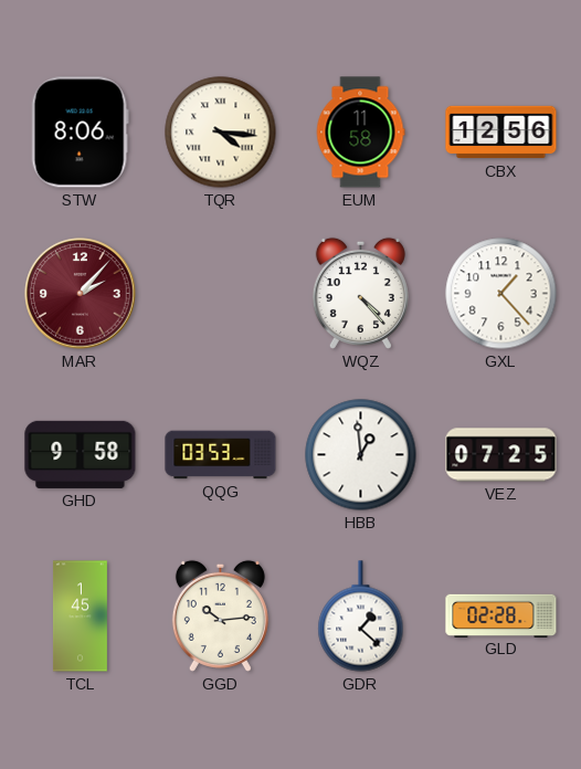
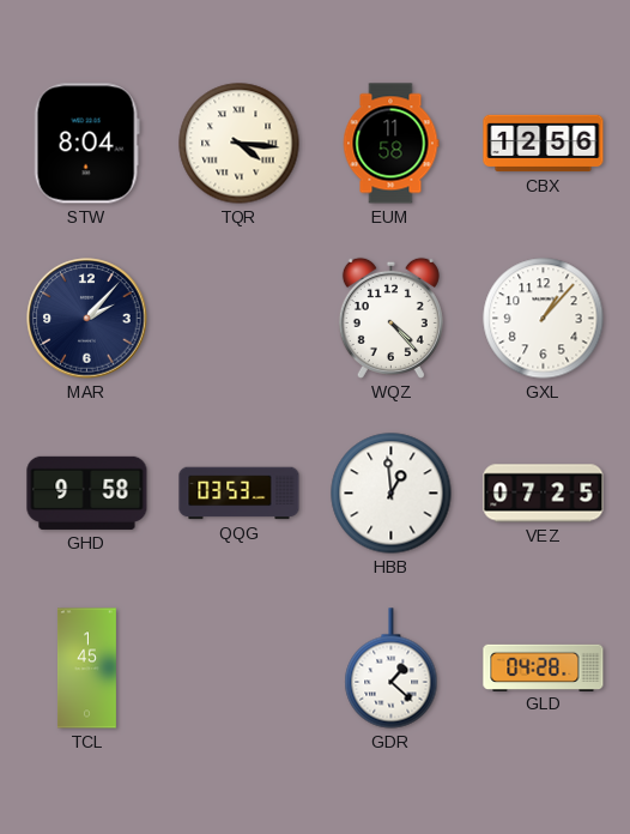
STW: 8:06 -> 8:04
MAR dial: burgundy -> navy
GXL: 1:23 -> 1:07
GGD: 10:14 -> none
GLD: 02:28 -> 04:28
